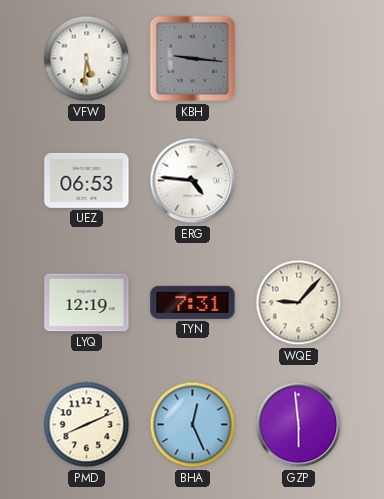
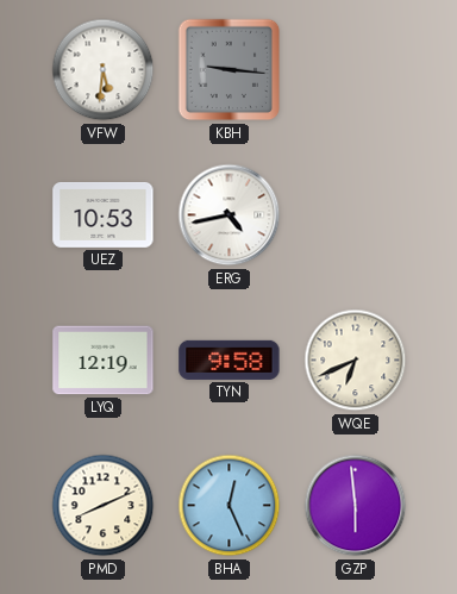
UEZ: 06:53 -> 10:53
ERG: 4:46 -> 4:43
TYN: 7:31 -> 9:58
WQE: 9:07 -> 6:41
